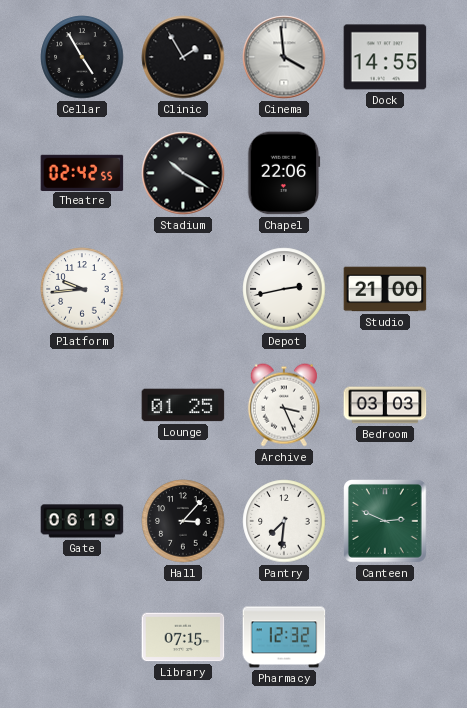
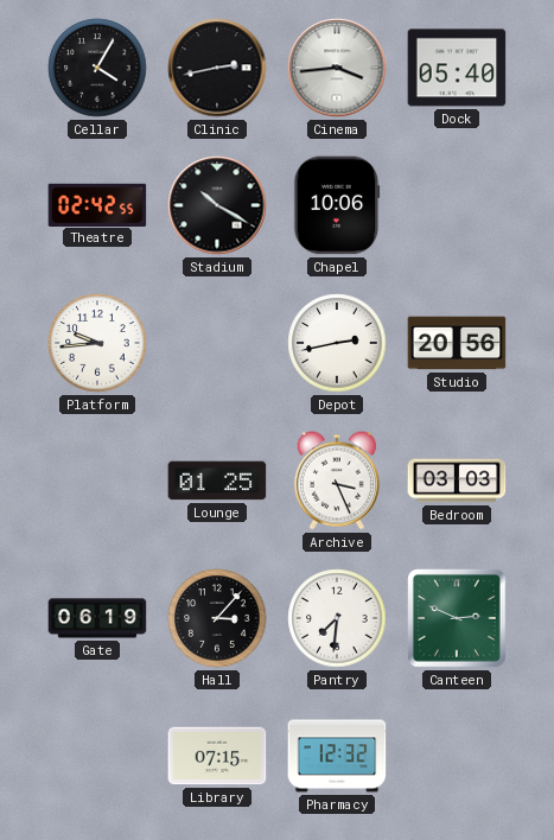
Cellar: 4:55 -> 4:05
Clinic: 1:55 -> 2:43
Cinema: 3:59 -> 3:44
Dock: 14:55 -> 05:40
Chapel: 22:06 -> 10:06
Studio: 21:00 -> 20:56
